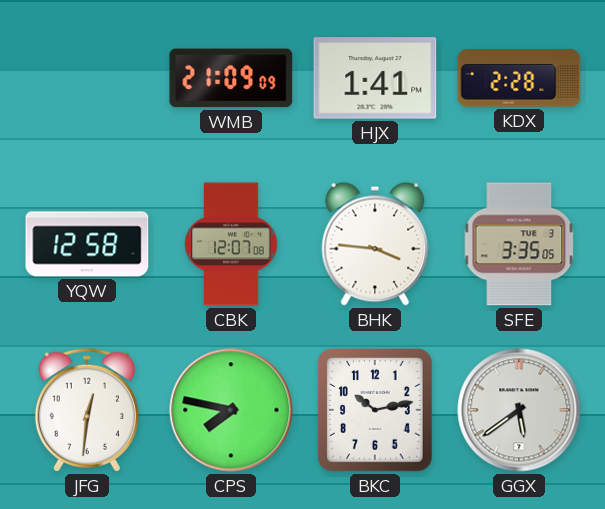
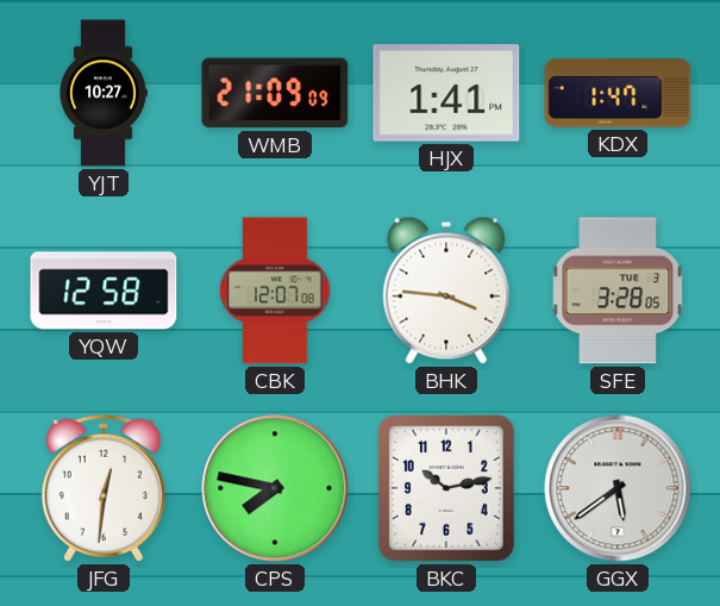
YJT: none -> 10:27
KDX: 2:28 -> 1:47
SFE: 3:35 -> 3:28
